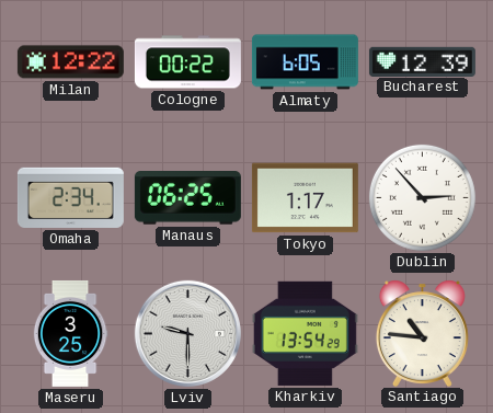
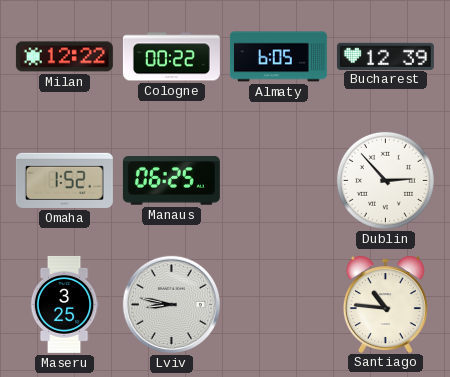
Omaha: 2:34 -> 1:52
Tokyo: 1:17 -> none
Lviv: 9:30 -> 8:47
Kharkiv: 13:54 -> none
